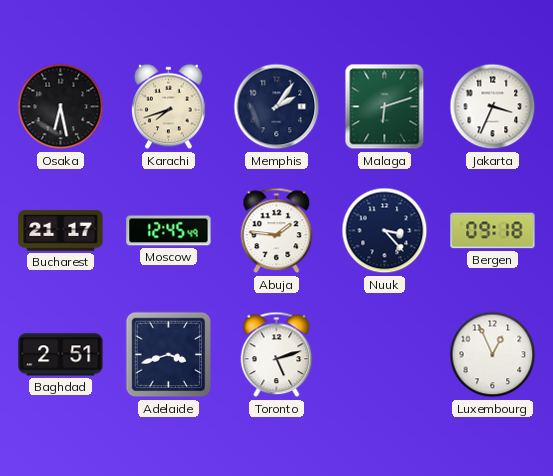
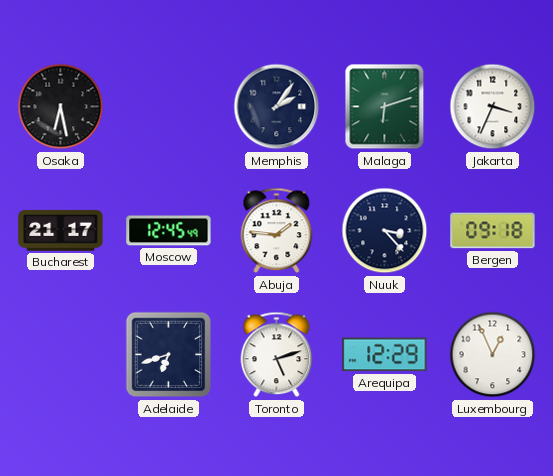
Karachi: 7:42 -> none
Baghdad: 2:51 -> none
Adelaide: 3:42 -> 6:42
Arequipa: none -> 12:29
